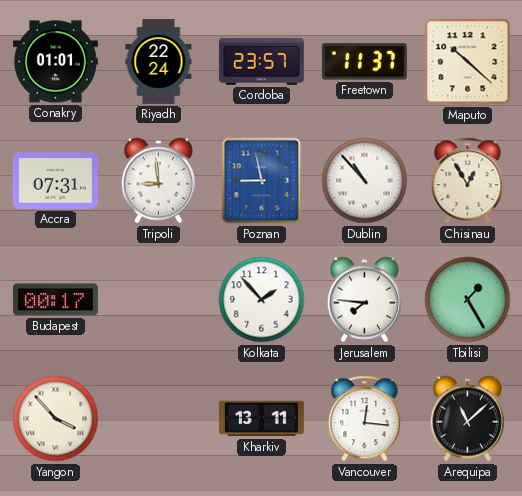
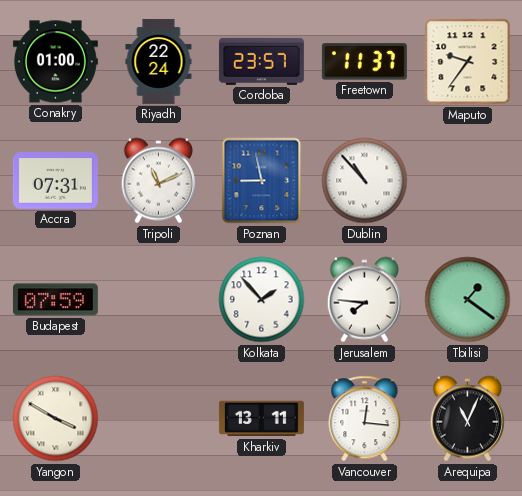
Conakry: 01:01 -> 01:00
Maputo: 10:22 -> 9:36
Tripoli: 8:59 -> 11:11
Chisinau: 12:55 -> none
Budapest: 00:17 -> 07:59
Tbilisi: 1:25 -> 1:21
Yangon: 3:53 -> 3:50
Arequipa: 11:08 -> 11:04
